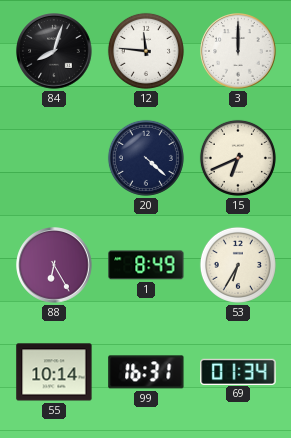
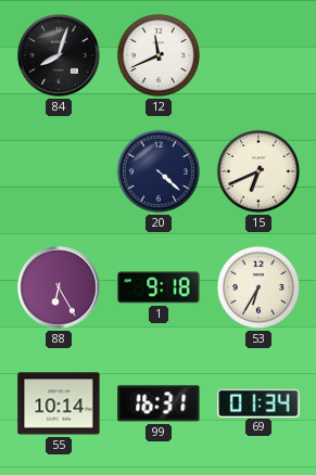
12: 11:46 -> 11:41
3: 12:00 -> none
1: 8:49 -> 9:18
